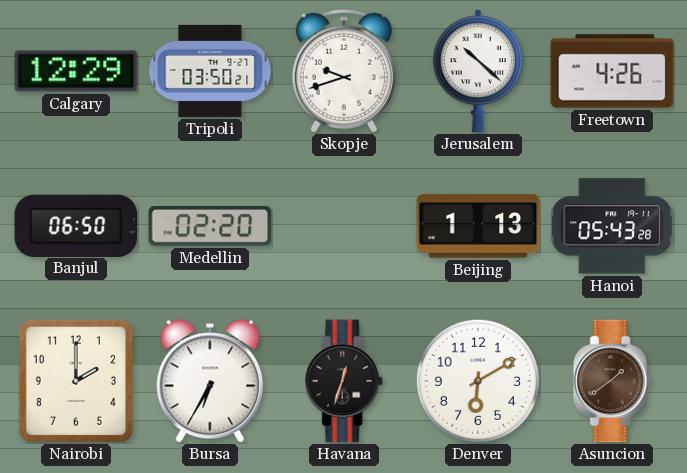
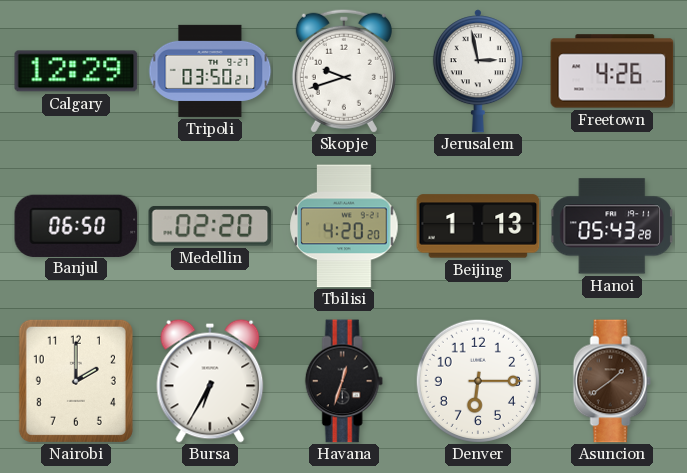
Jerusalem: 10:22 -> 2:58
Tbilisi: none -> 4:20
Denver: 6:10 -> 6:15
